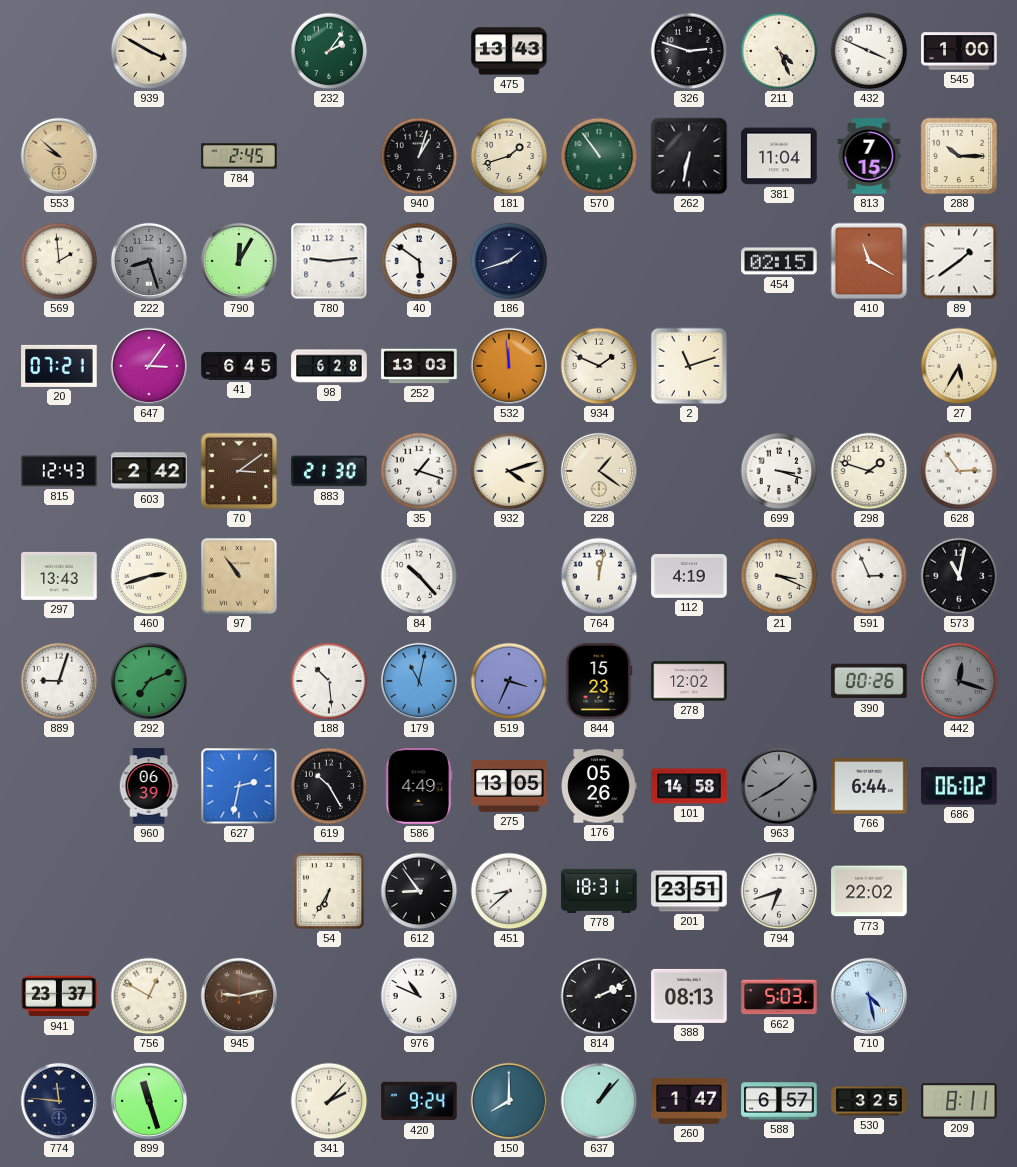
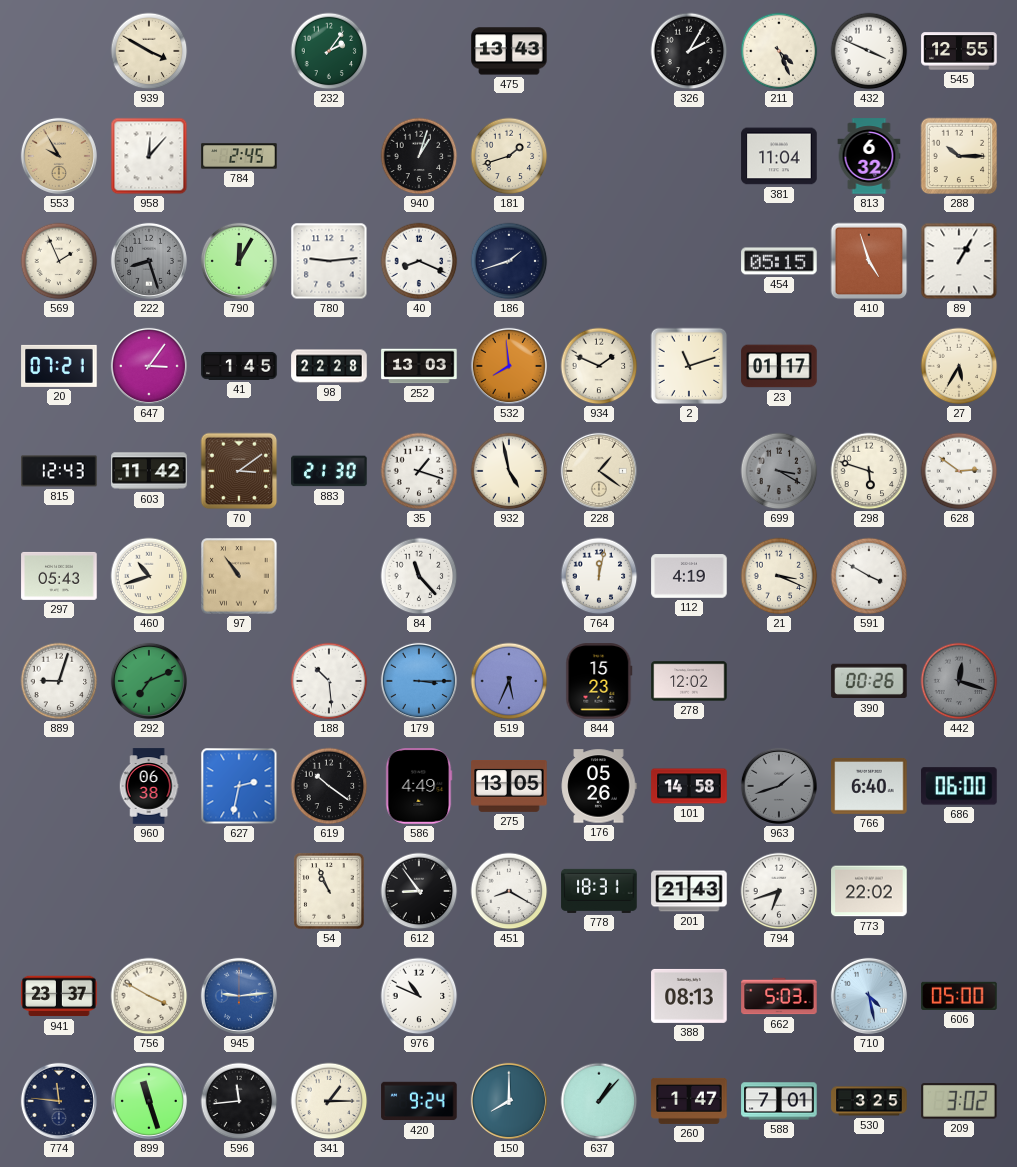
326: 2:48 -> 2:05
545: 1:00 -> 12:55
553: 9:52 -> 9:55
958: none -> 12:07
570: 10:54 -> none
262: 6:32 -> none
813: 7:15 -> 6:32
569: 1:59 -> 1:56
40: 5:51 -> 8:19
454: 02:15 -> 05:15
410: 11:20 -> 4:57
89: 1:39 -> 1:05
41: 6:45 -> 1:45
98: 6:28 -> 22:28
532: 11:59 -> 7:59
23: none -> 01:17
603: 2:42 -> 11:42
932: 4:12 -> 4:58
699: 3:18 -> 3:20
699 dial: white -> grey
298: 1:48 -> 5:48
628: 2:54 -> 2:51
297: 13:43 -> 05:43
460: 2:42 -> 10:42
84: 10:23 -> 11:23
591: 2:56 -> 3:50
573: 11:02 -> none
179: 11:02 -> 3:15
519: 3:34 -> 5:34
960: 06:39 -> 06:38
619: 10:25 -> 10:21
963: 1:40 -> 1:42
766: 6:44 -> 6:40
686: 06:02 -> 06:00
54: 6:35 -> 10:56
451: 8:38 -> 8:20
201: 23:51 -> 21:43
756: 12:50 -> 3:50
945: 9:13 -> 9:14
945 dial: brown -> blue
814: 2:11 -> none
606: none -> 05:00
596: none -> 11:44
341: 2:07 -> 1:15
588: 6:57 -> 7:01
209: 8:11 -> 3:02
